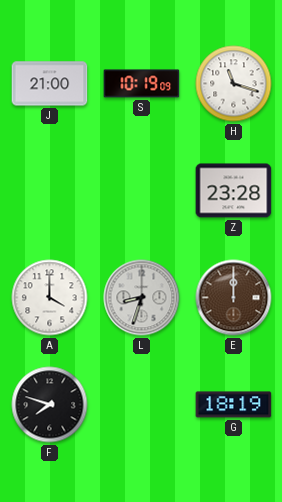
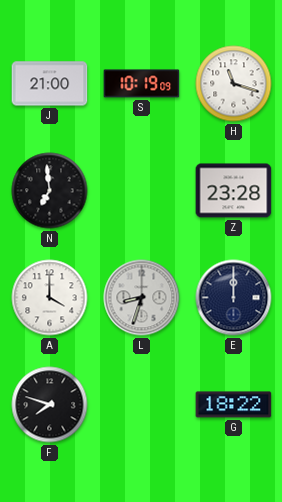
N: none -> 6:59
E dial: brown -> navy
G: 18:19 -> 18:22
